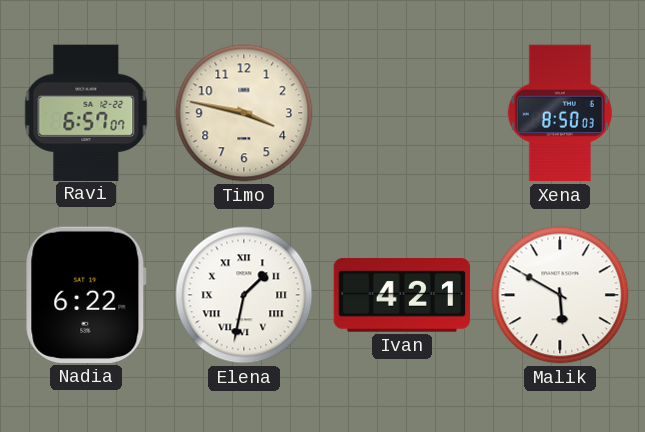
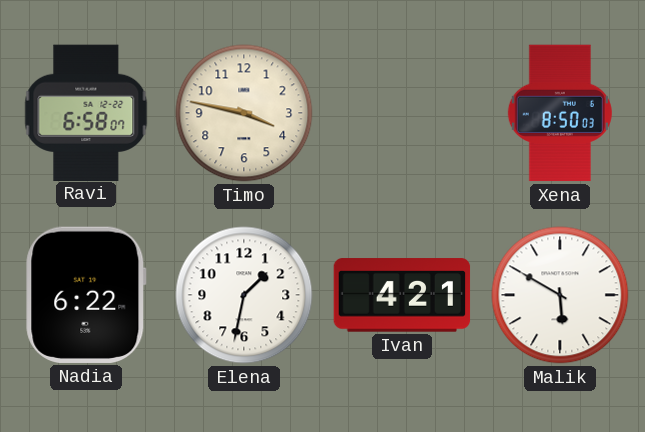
Ravi: 6:57 -> 6:58
Elena numerals: Roman -> Arabic
